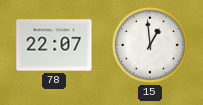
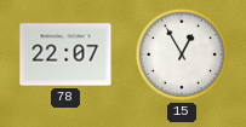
15: 12:59 -> 12:55
